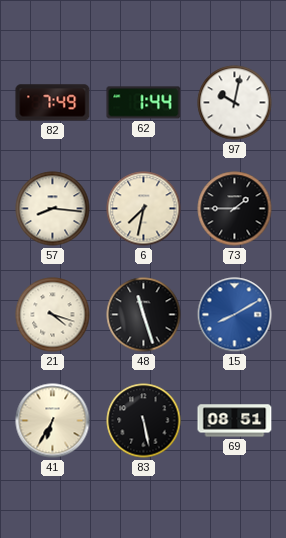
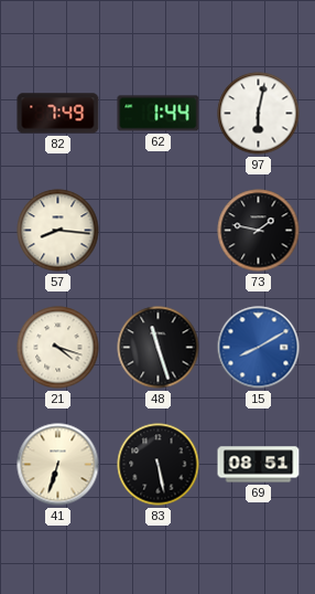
97: 10:02 -> 6:02
6: 7:32 -> none
73: 1:45 -> 1:47
41: 6:35 -> 6:33
